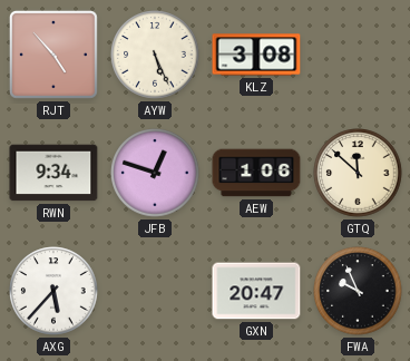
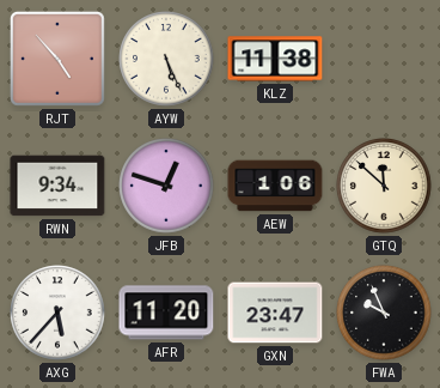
KLZ: 3:08 -> 11:38
AFR: none -> 11:20
GXN: 20:47 -> 23:47
